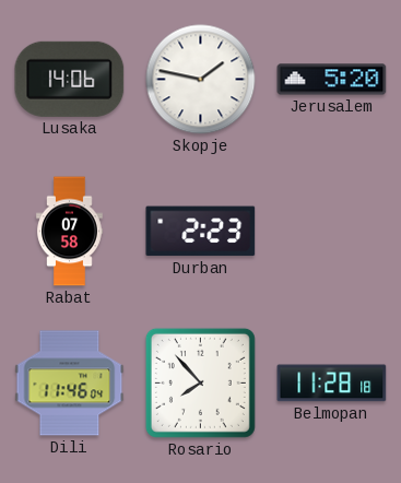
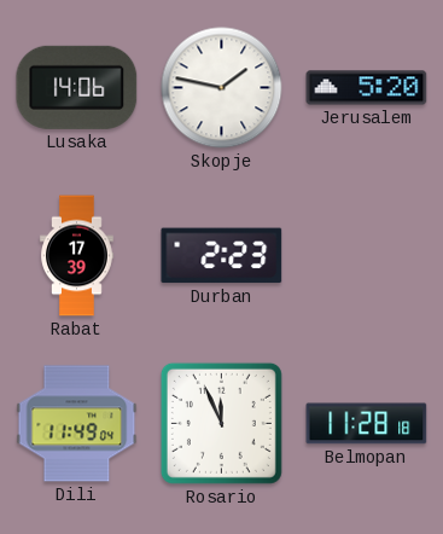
Rabat: 07:58 -> 17:39
Dili: 11:46 -> 11:49
Rosario: 7:53 -> 11:56
